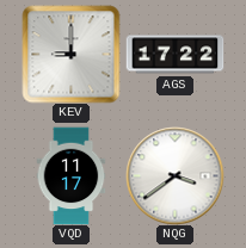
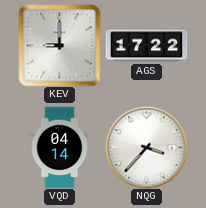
VQD: 11:17 -> 04:14
NQG: 3:39 -> 3:37
